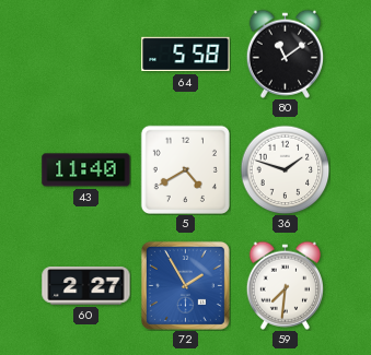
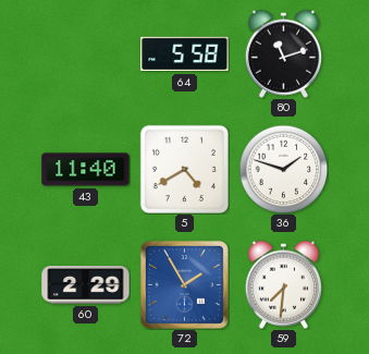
80: 11:09 -> 11:12
60: 2:27 -> 2:29
